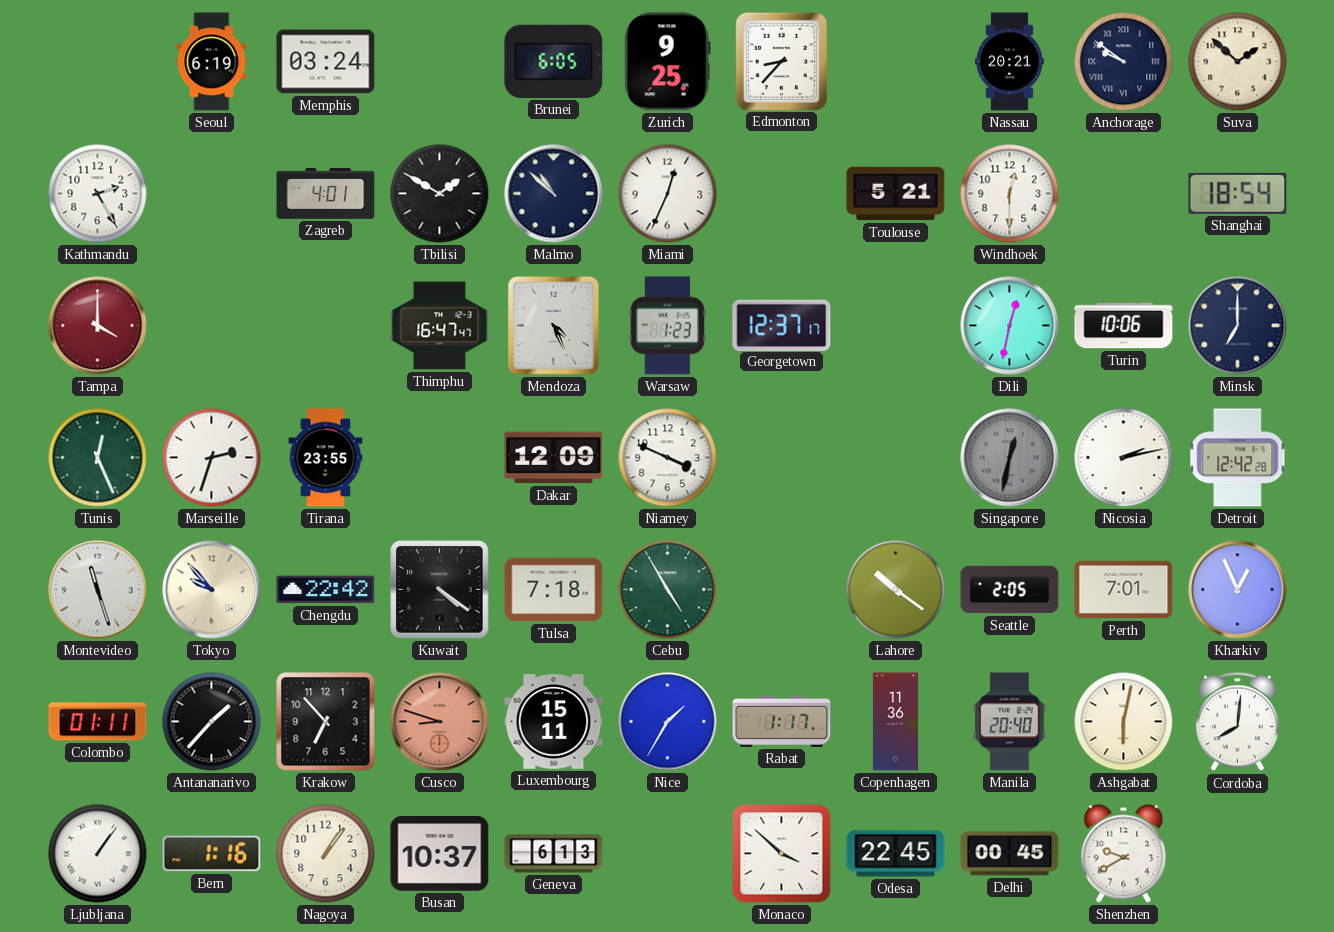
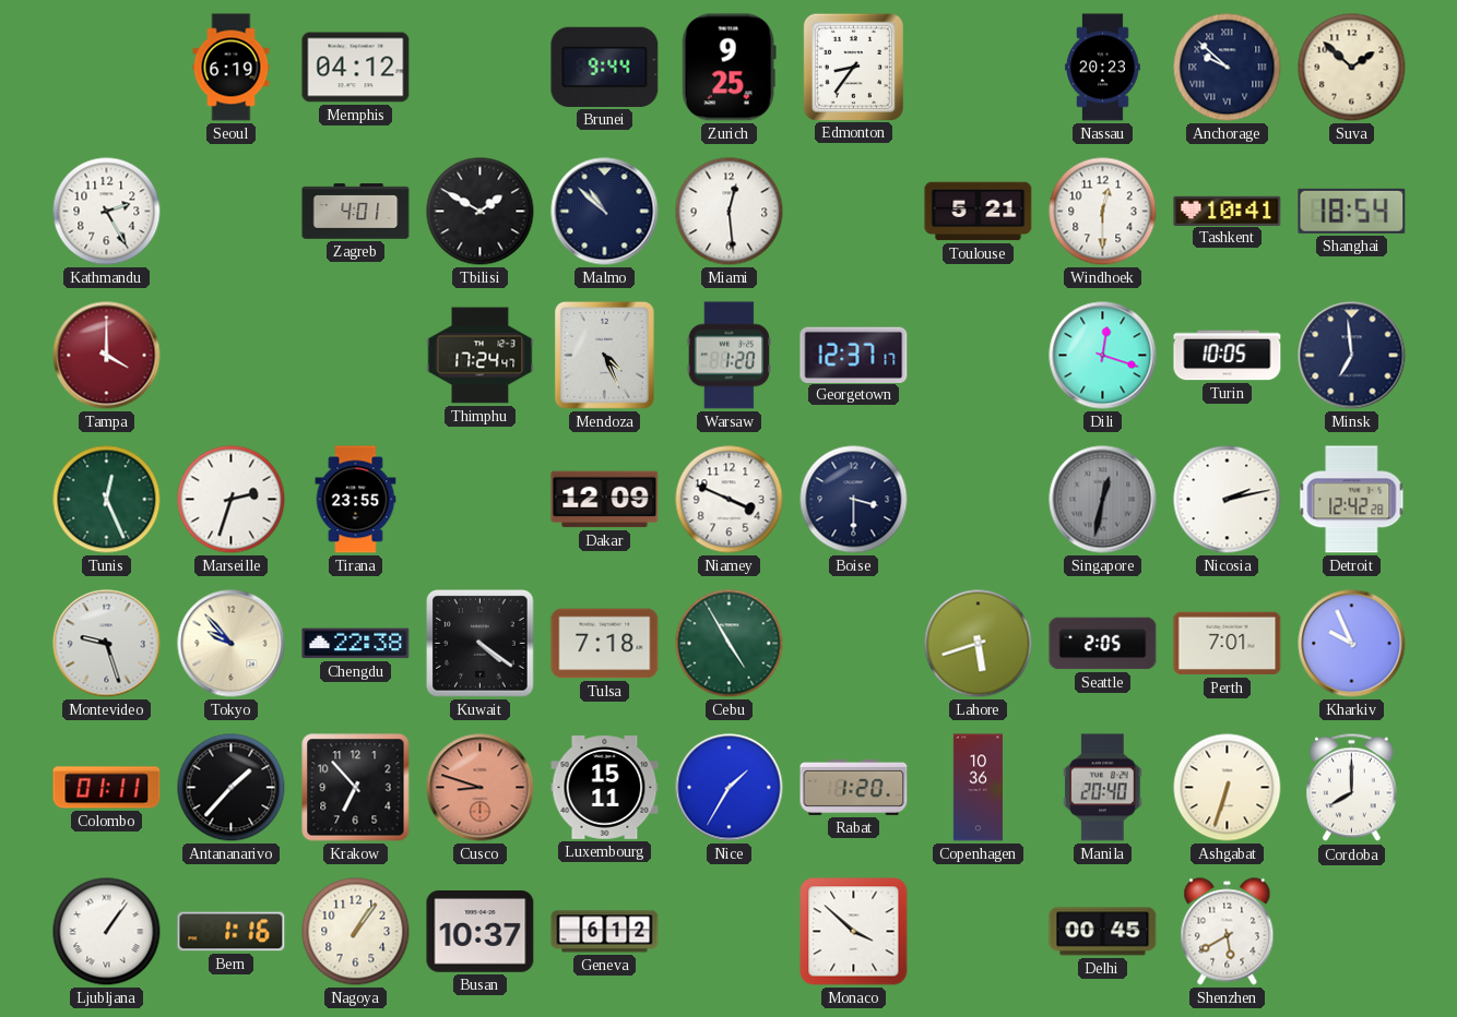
Memphis: 03:24 -> 04:12
Brunei: 6:05 -> 9:44
Edmonton: 8:37 -> 8:36
Nassau: 20:21 -> 20:23
Anchorage: 9:51 -> 9:52
Miami: 12:34 -> 12:29
Tashkent: none -> 10:41
Thimphu: 16:47 -> 17:24
Warsaw: 1:23 -> 1:20
Dili: 12:32 -> 12:18
Turin: 10:06 -> 10:05
Minsk: 7:00 -> 6:59
Boise: none -> 3:30
Montevideo: 11:27 -> 9:27
Chengdu: 22:42 -> 22:38
Lahore: 10:21 -> 5:42
Kharkiv: 12:56 -> 9:56
Rabat: 1:17 -> 1:20
Copenhagen: 11:36 -> 10:36
Ashgabat: 6:02 -> 6:33
Cordoba: 8:01 -> 8:00
Geneva: 6:13 -> 6:12
Odesa: 22:45 -> none
Shenzhen: 9:40 -> 5:40
